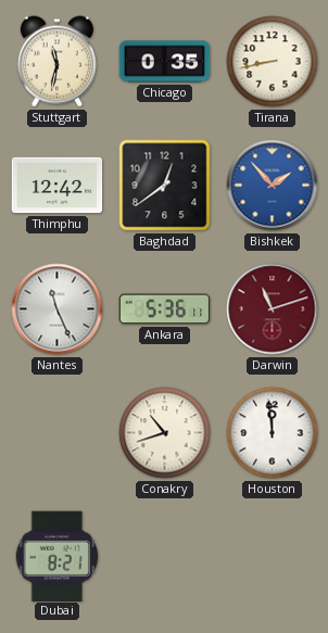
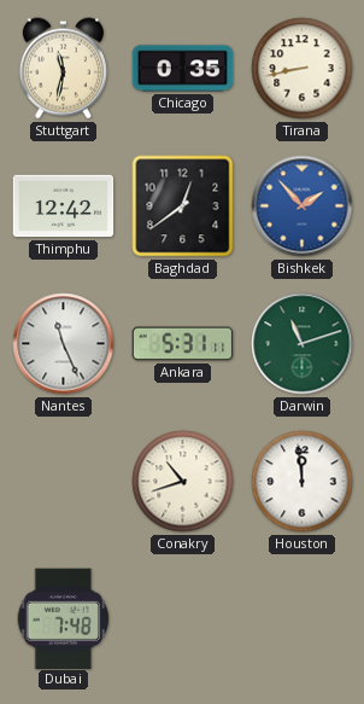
Ankara: 5:36 -> 5:31
Darwin dial: burgundy -> green
Dubai: 8:21 -> 7:48
